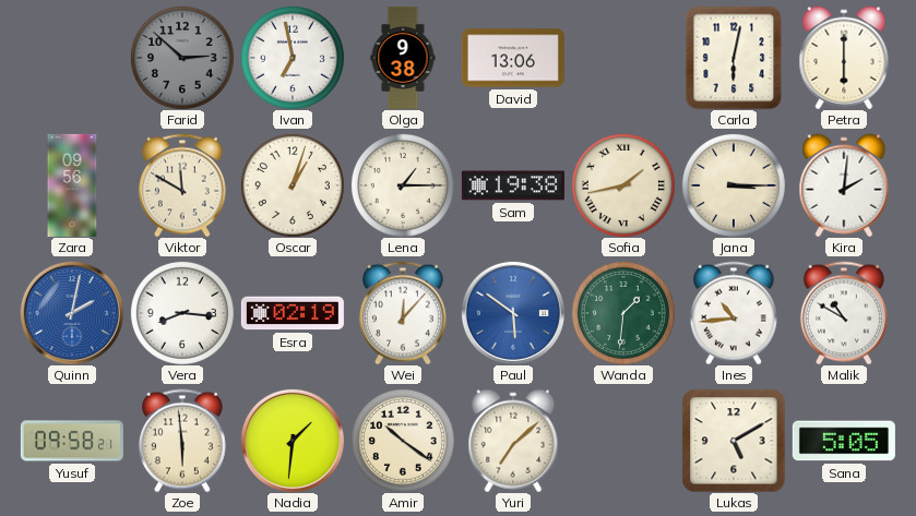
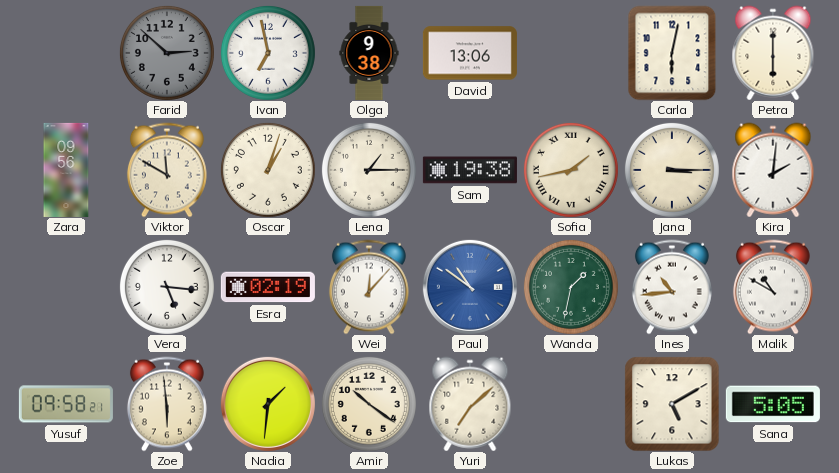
Quinn: 2:02 -> none
Vera: 8:16 -> 5:16
Paul: 5:51 -> 10:51
Wanda: 1:31 -> 1:32
